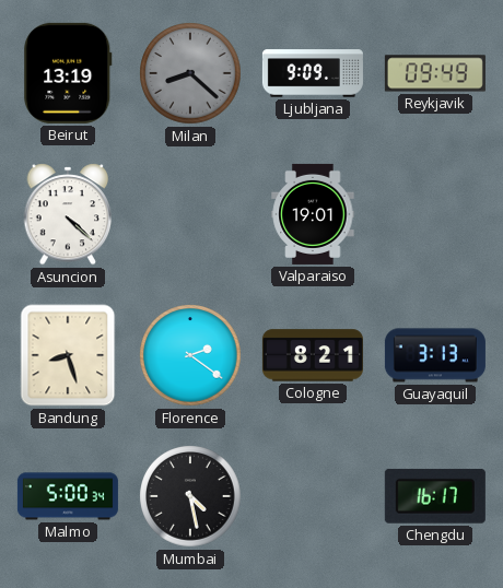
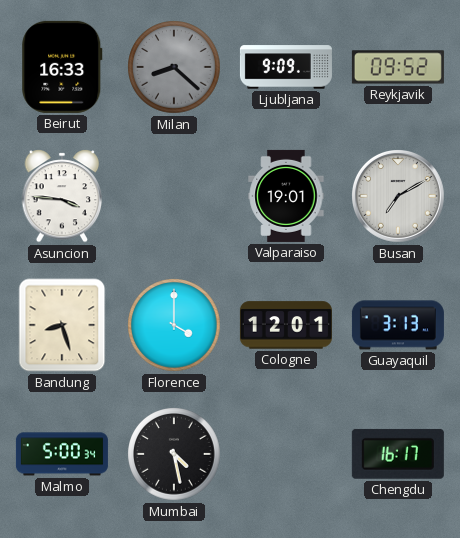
Beirut: 13:19 -> 16:33
Reykjavik: 09:49 -> 09:52
Asuncion: 4:22 -> 3:46
Busan: none -> 7:10
Florence: 2:21 -> 4:00
Cologne: 8:21 -> 12:01
